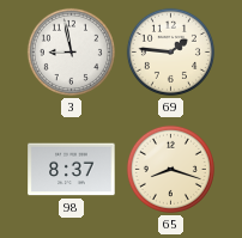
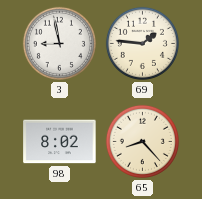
98: 8:37 -> 8:02
65: 8:18 -> 8:23
